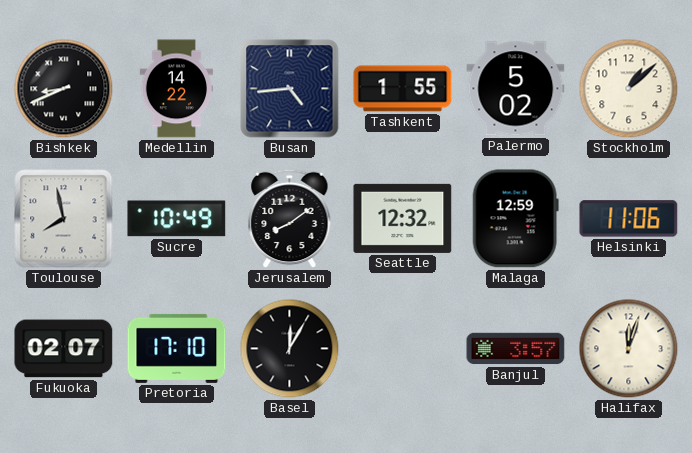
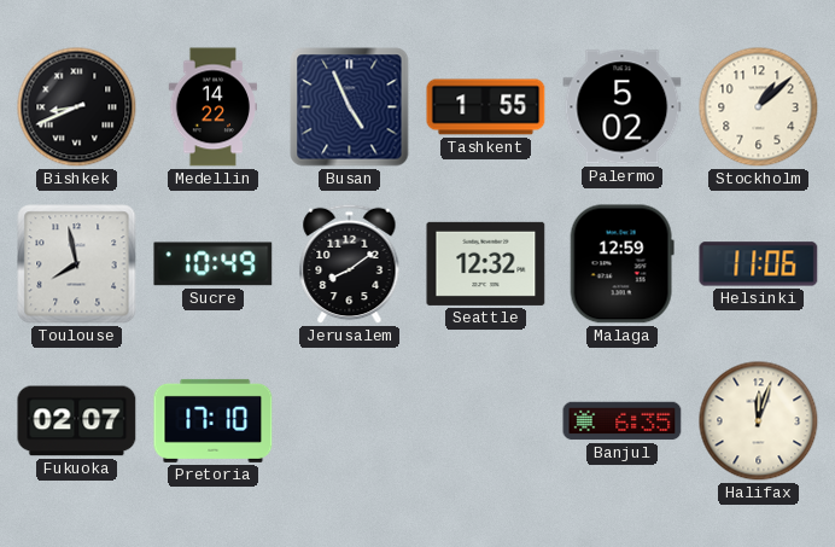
Busan: 4:44 -> 4:56
Basel: 12:05 -> none
Banjul: 3:57 -> 6:35
